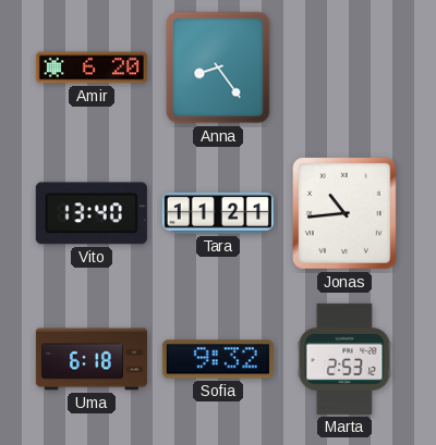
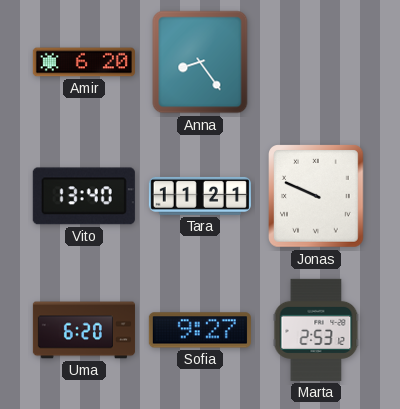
Jonas: 10:44 -> 9:49
Uma: 6:18 -> 6:20
Sofia: 9:32 -> 9:27
